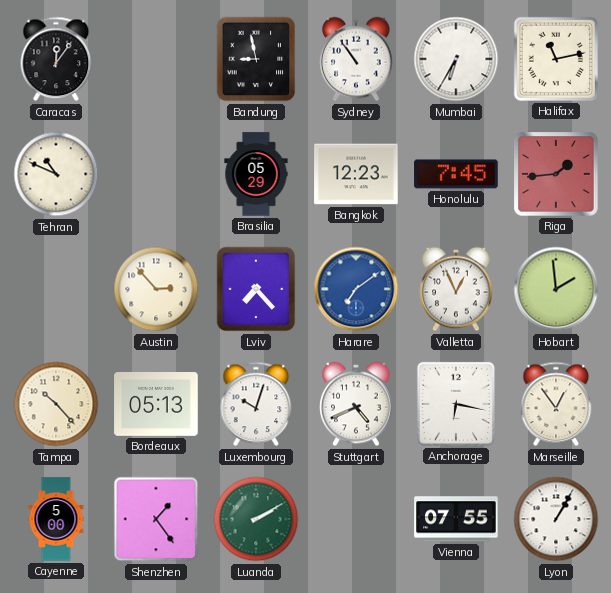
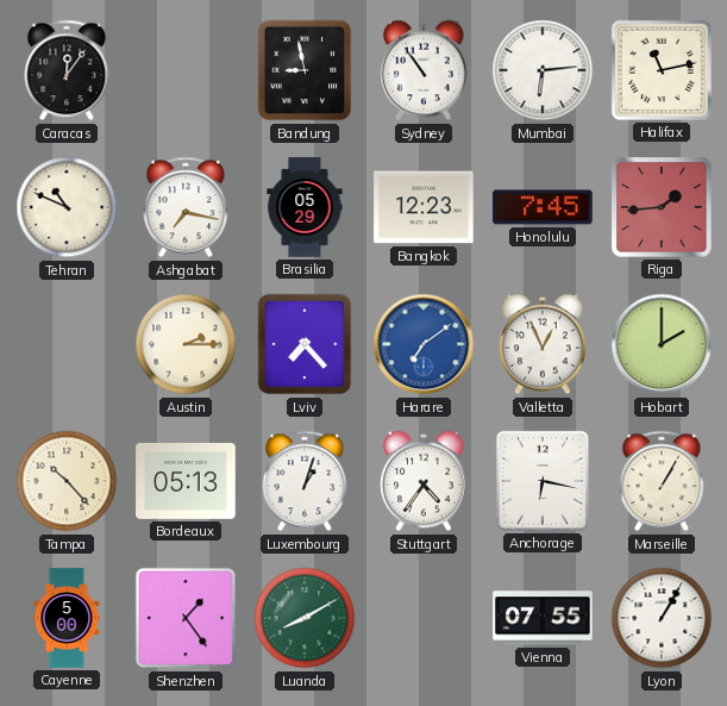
Mumbai: 6:35 -> 6:14
Ashgabat: none -> 7:17
Austin: 2:53 -> 2:15
Hobart: 1:59 -> 2:00
Luxembourg: 10:03 -> 1:03
Stuttgart: 4:41 -> 4:36
Marseille: 12:54 -> 1:05
Luanda: 2:10 -> 8:10
